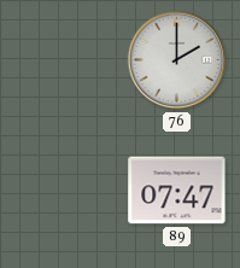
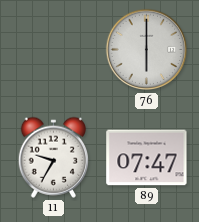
76: 2:00 -> 6:00
11: none -> 9:35
